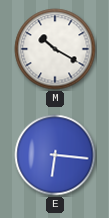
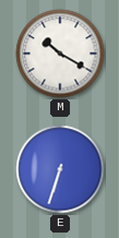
E: 6:16 -> 6:33
